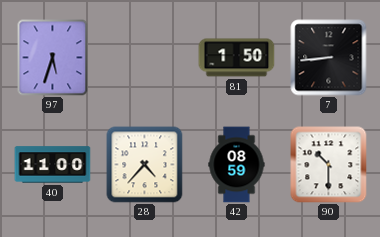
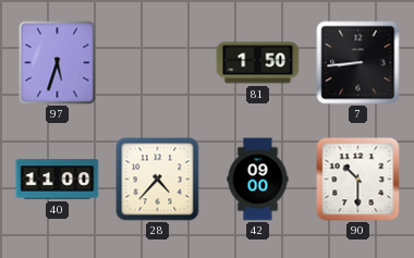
42: 08:59 -> 09:00
